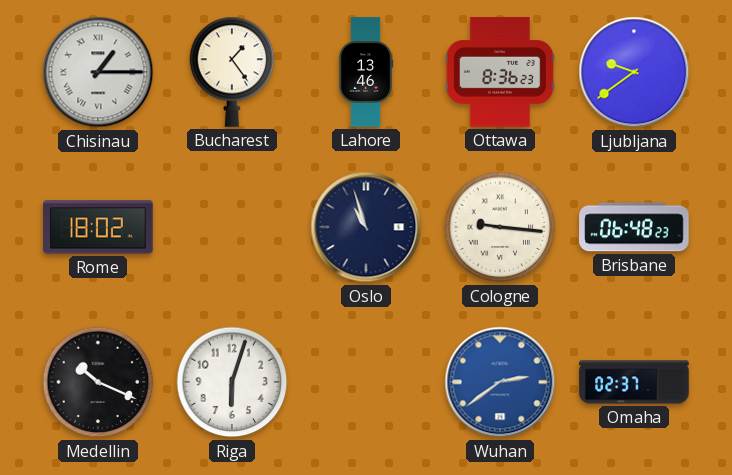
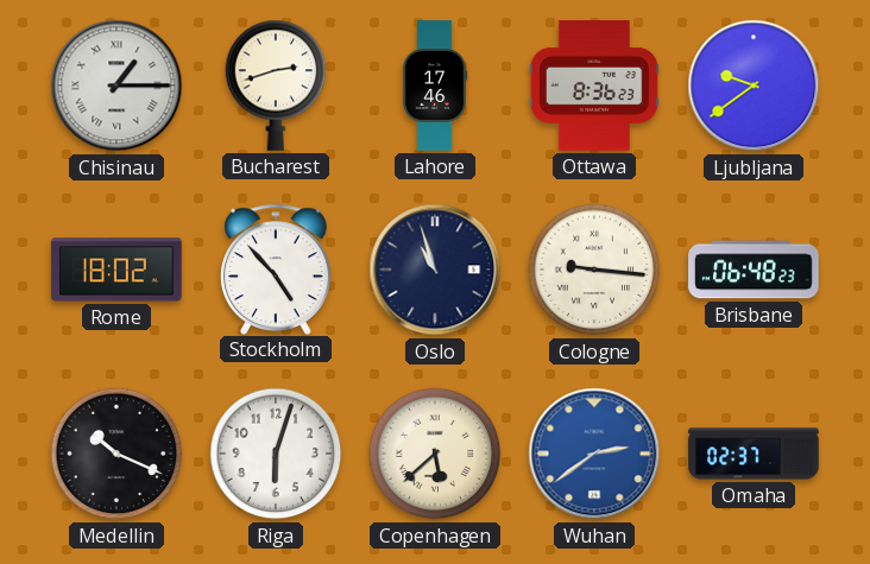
Bucharest: 1:24 -> 2:42
Lahore: 13:46 -> 17:46
Stockholm: none -> 4:53
Copenhagen: none -> 5:38
